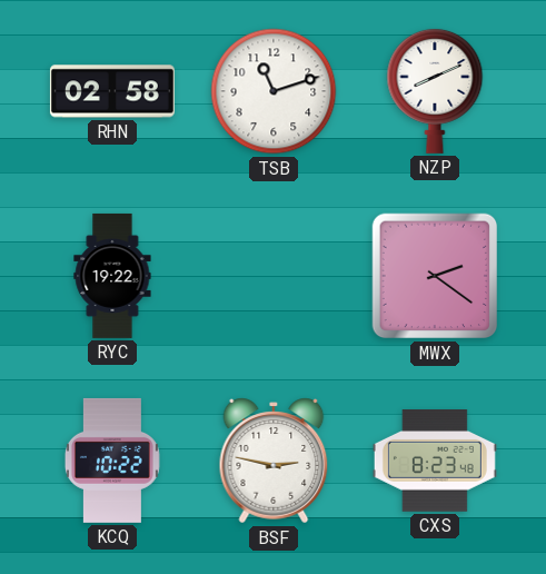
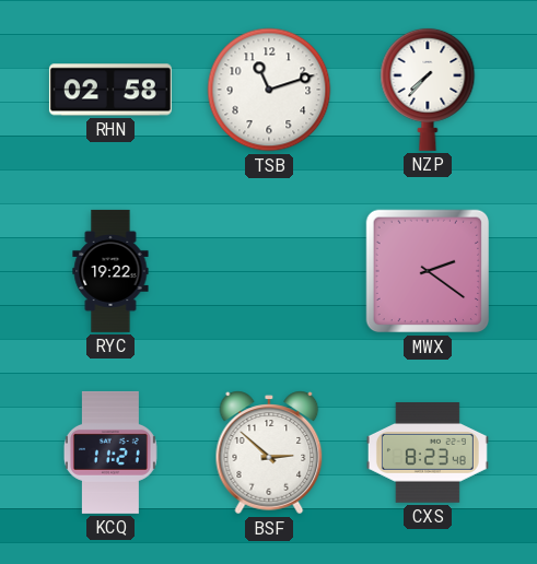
NZP: 8:11 -> 7:37
KCQ: 10:22 -> 11:21
BSF: 2:47 -> 2:52
